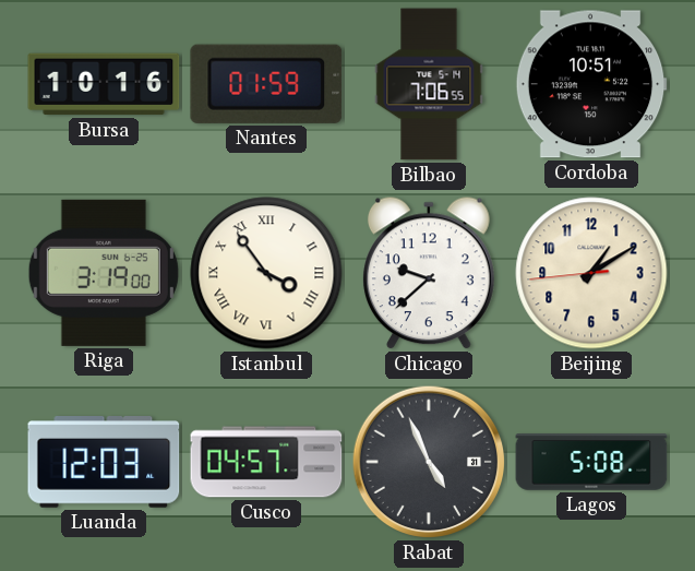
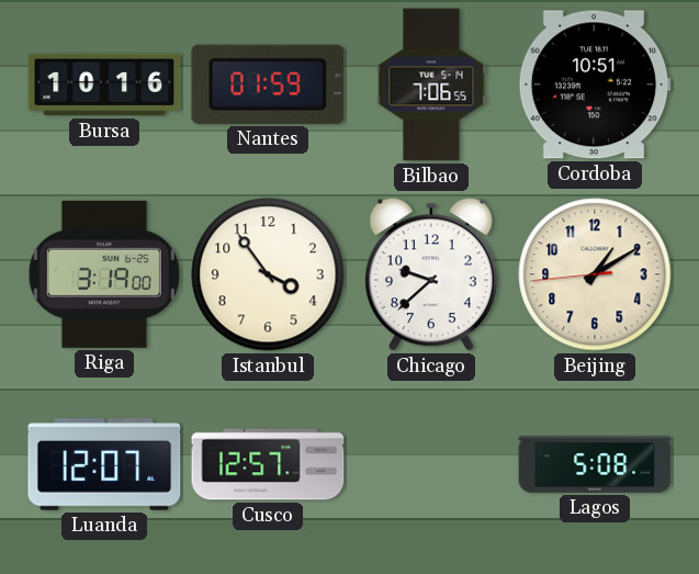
Istanbul numerals: Roman -> Arabic
Luanda: 12:03 -> 12:07
Cusco: 04:57 -> 12:57
Rabat: 4:56 -> none
